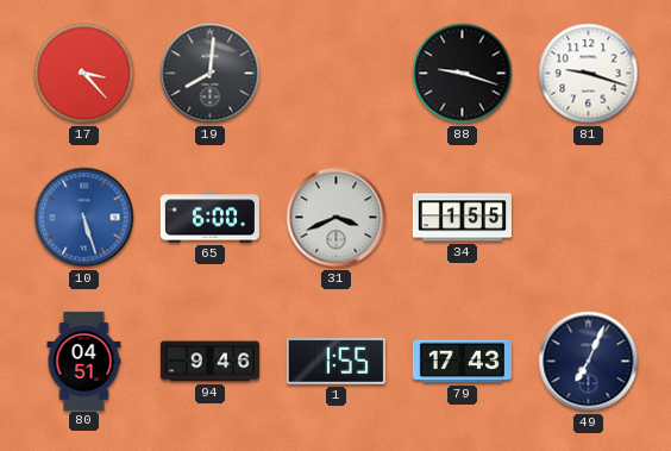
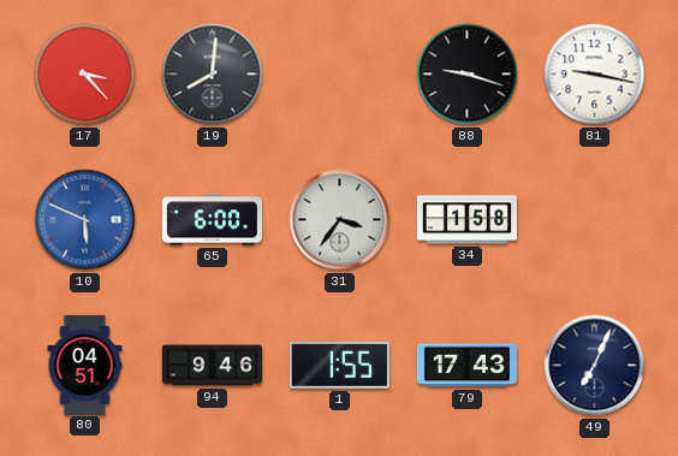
81: 9:18 -> 9:17
10: 5:27 -> 5:49
31: 3:41 -> 3:36
34: 1:55 -> 1:58
